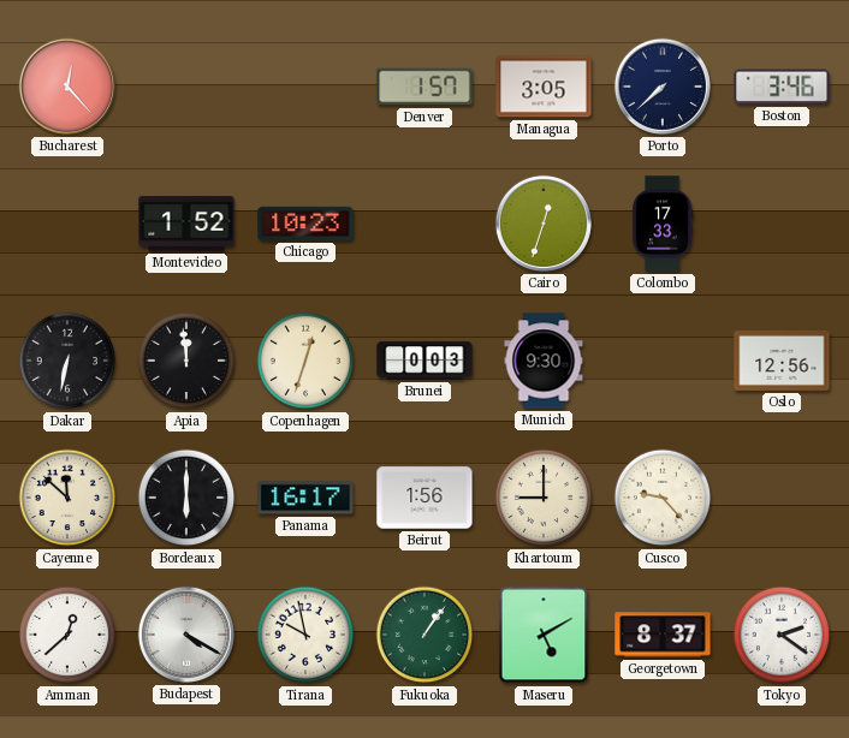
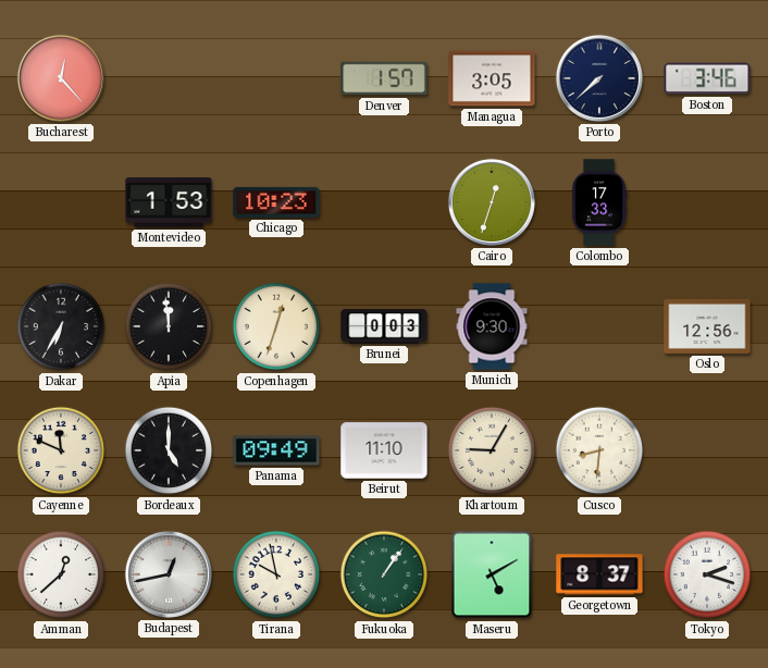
Montevideo: 1:52 -> 1:53
Dakar: 6:32 -> 6:35
Cayenne: 11:52 -> 11:49
Bordeaux: 6:00 -> 5:00
Panama: 16:17 -> 09:49
Beirut: 1:56 -> 11:10
Khartoum: 9:00 -> 9:05
Cusco: 9:23 -> 8:31
Budapest: 4:20 -> 12:43
Tokyo: 2:21 -> 2:18
